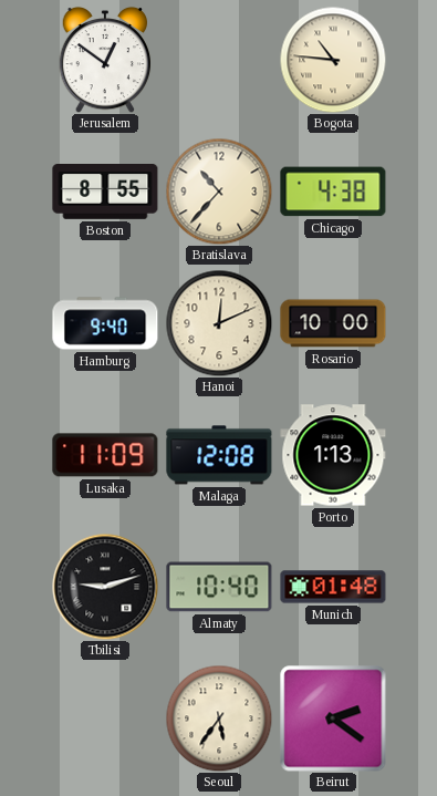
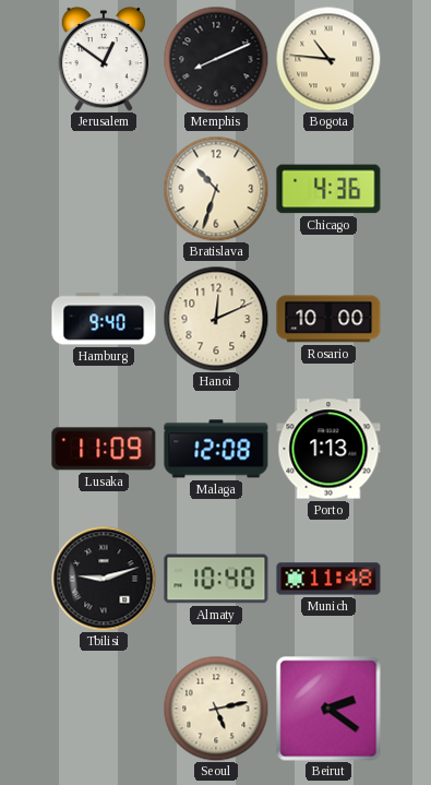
Memphis: none -> 8:11
Boston: 8:55 -> none
Bratislava: 10:37 -> 10:33
Chicago: 4:38 -> 4:36
Munich: 01:48 -> 11:48
Seoul: 5:36 -> 5:13
